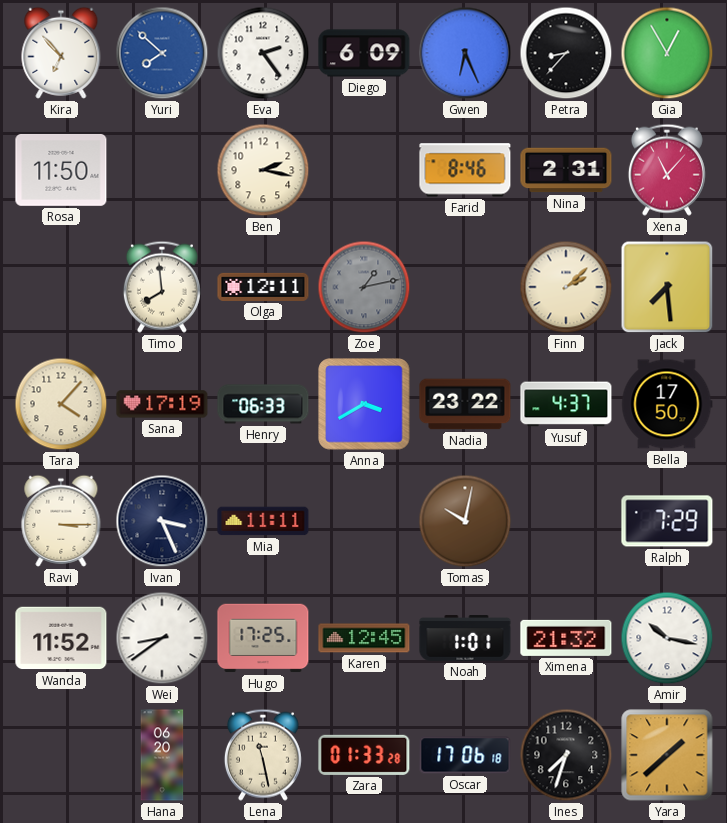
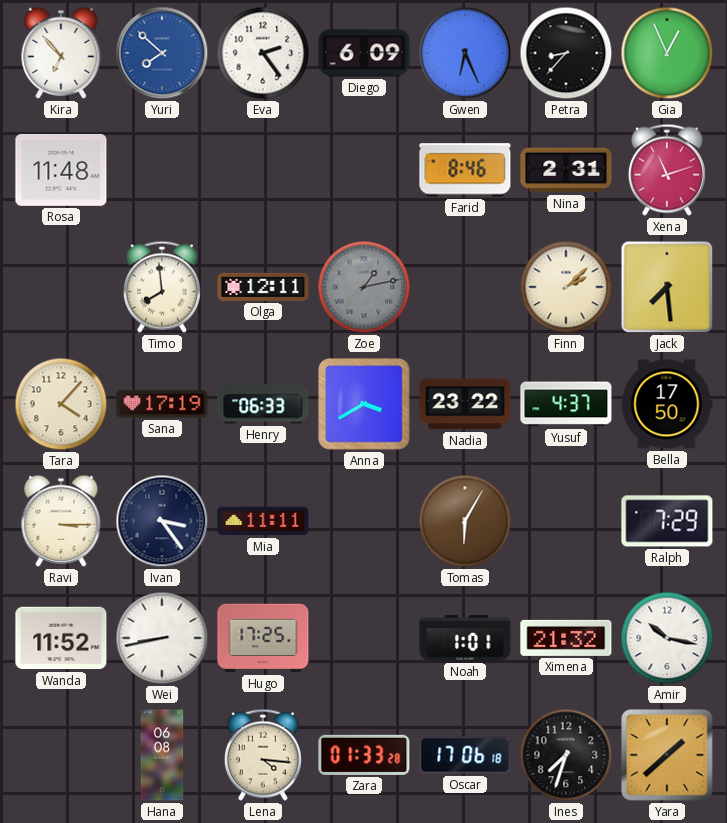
Gia: 12:55 -> 12:56
Rosa: 11:50 -> 11:48
Ben: 2:17 -> none
Xena: 11:07 -> 11:12
Ivan: 3:26 -> 3:24
Tomas: 10:02 -> 6:05
Wei: 8:39 -> 8:43
Karen: 12:45 -> none
Hana: 06:20 -> 06:08
Lena: 11:28 -> 4:16
